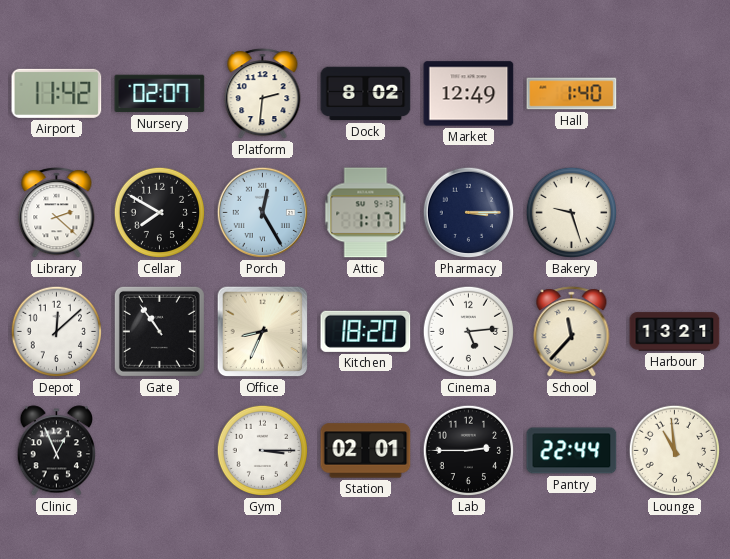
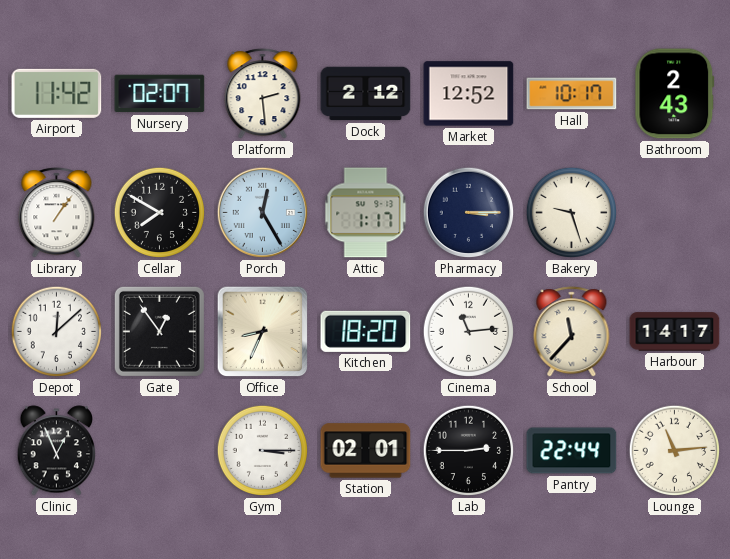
Platform: 2:31 -> 2:29
Dock: 8:02 -> 2:12
Market: 12:49 -> 12:52
Hall: 1:40 -> 10:17
Bathroom: none -> 2:43
Library: 2:22 -> 1:06
Gate: 10:54 -> 12:54
Cinema: 5:14 -> 11:14
Harbour: 13:21 -> 14:17
Lounge: 10:59 -> 11:14
